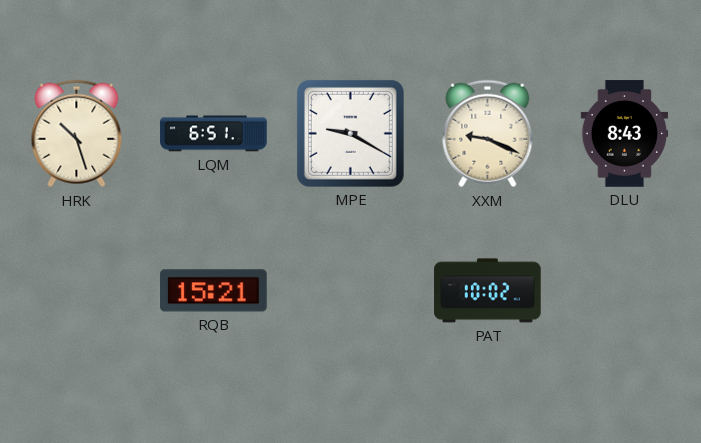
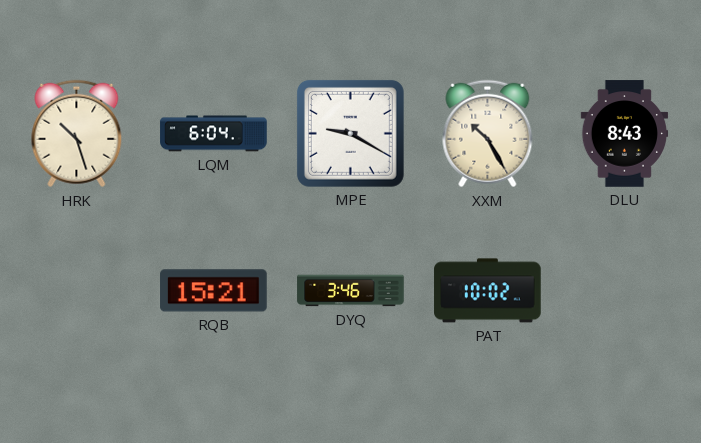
LQM: 6:51 -> 6:04
XXM: 9:19 -> 10:25
DYQ: none -> 3:46
